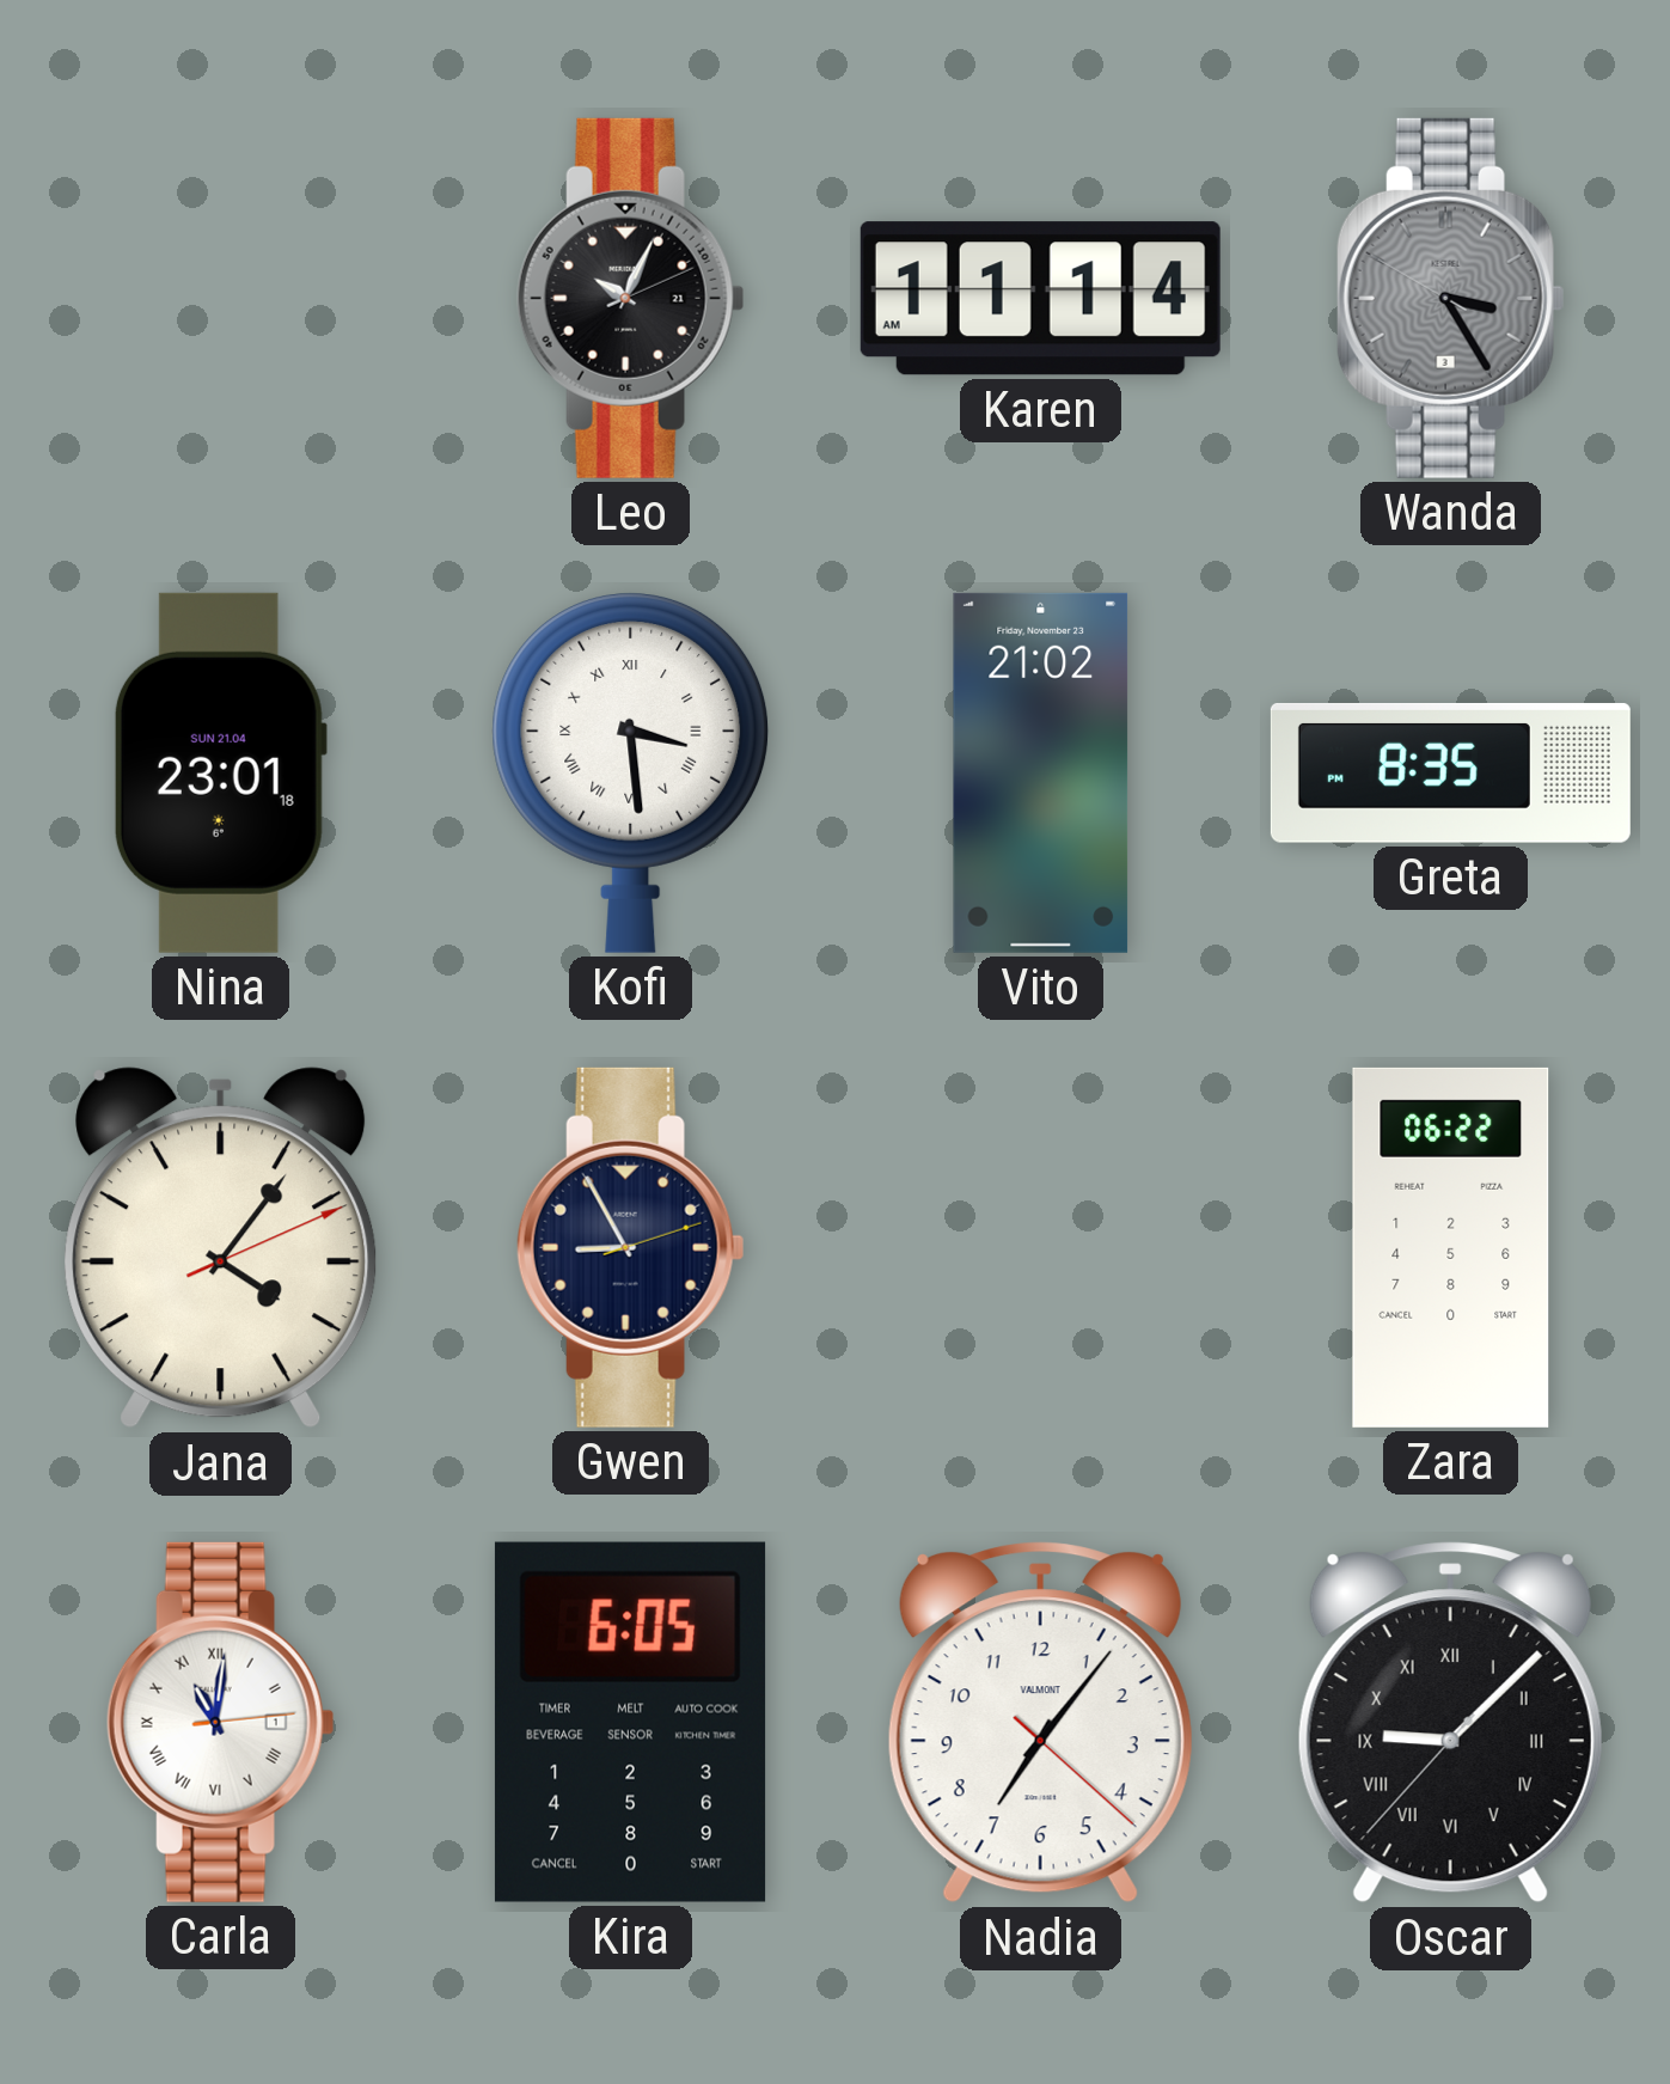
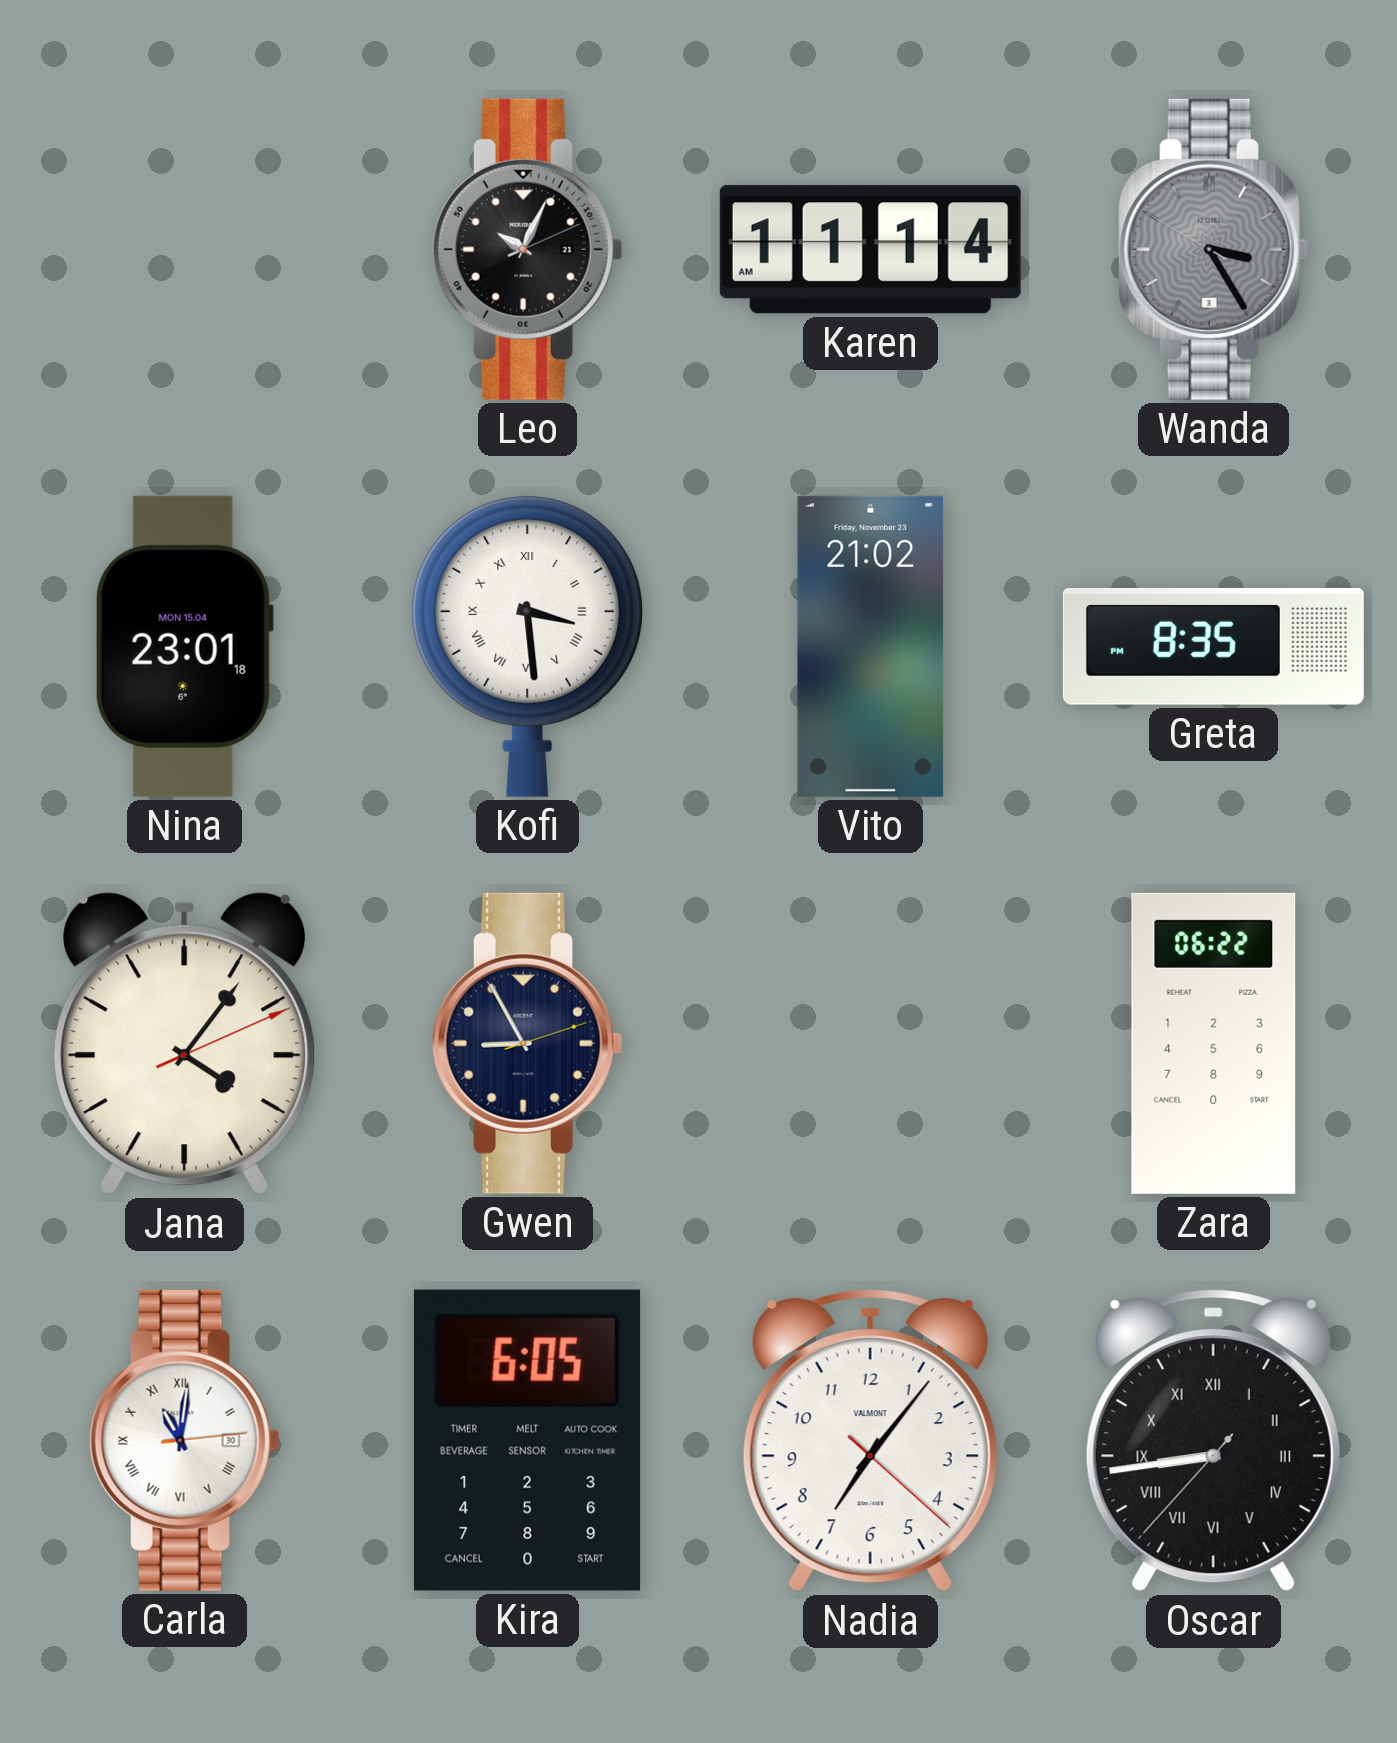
Nina date: SUN 21.04 -> MON 15.04
Carla date: 1 -> 30
Oscar: 9:07 -> 8:43
